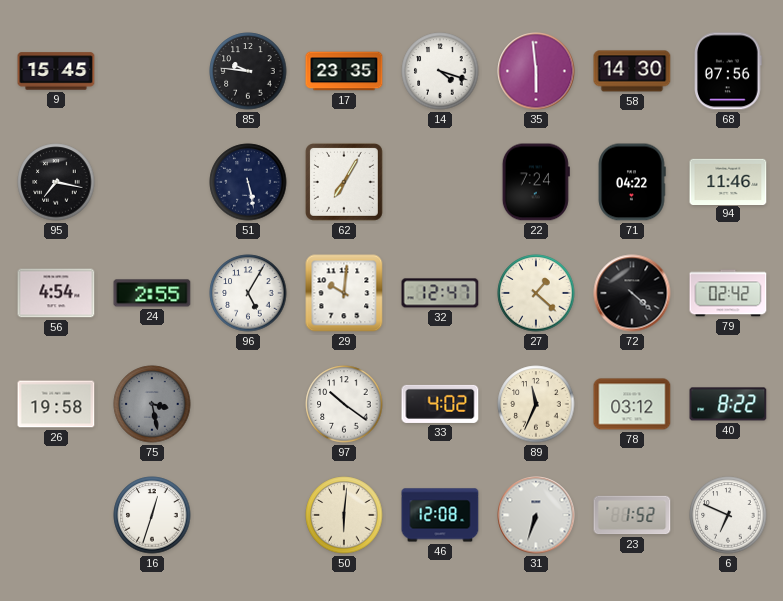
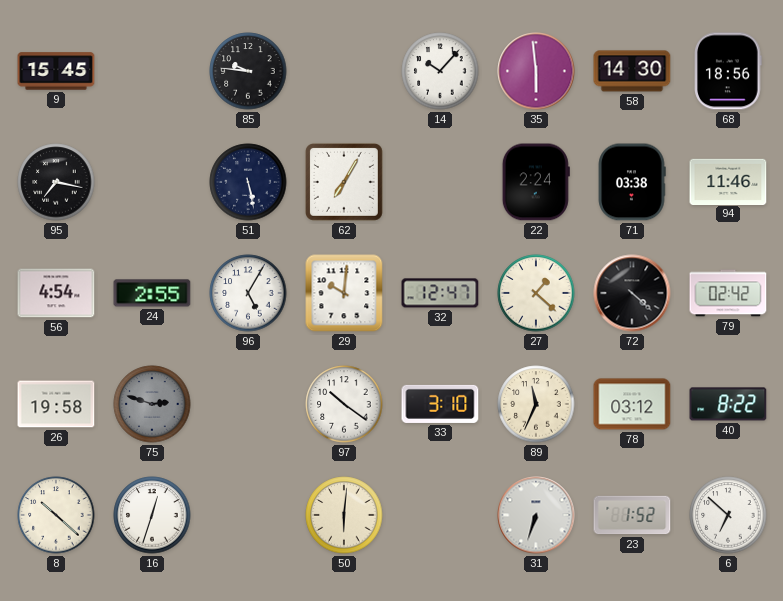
17: 23:35 -> none
14: 4:18 -> 10:07
68: 07:56 -> 18:56
22: 7:24 -> 2:24
71: 04:22 -> 03:38
75: 3:28 -> 2:48
33: 4:02 -> 3:10
8: none -> 10:22
46: 12:08 -> none
6: 6:49 -> 6:52
